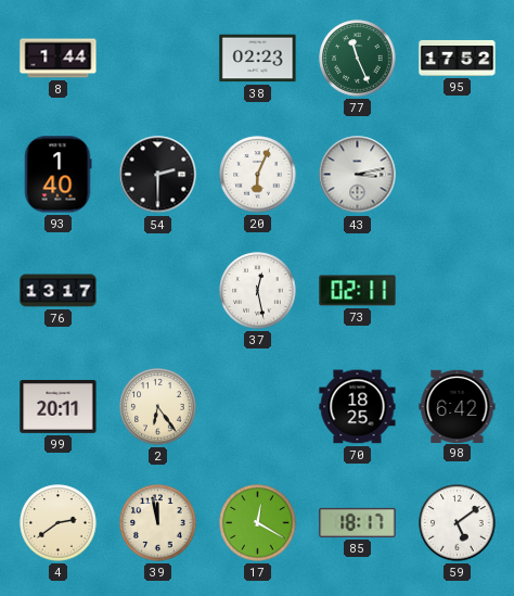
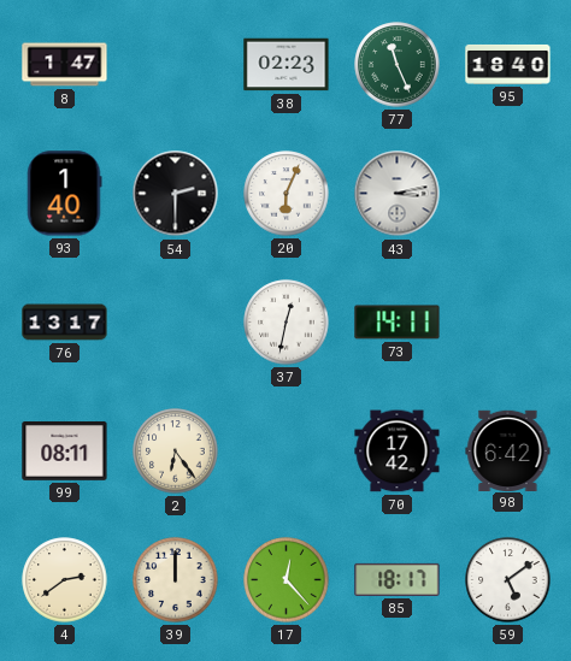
8: 1:44 -> 1:47
95: 17:52 -> 18:40
37: 12:28 -> 12:32
73: 02:11 -> 14:11
99: 20:11 -> 08:11
70: 18:25 -> 17:42
39: 11:58 -> 12:00
17: 12:20 -> 12:23
